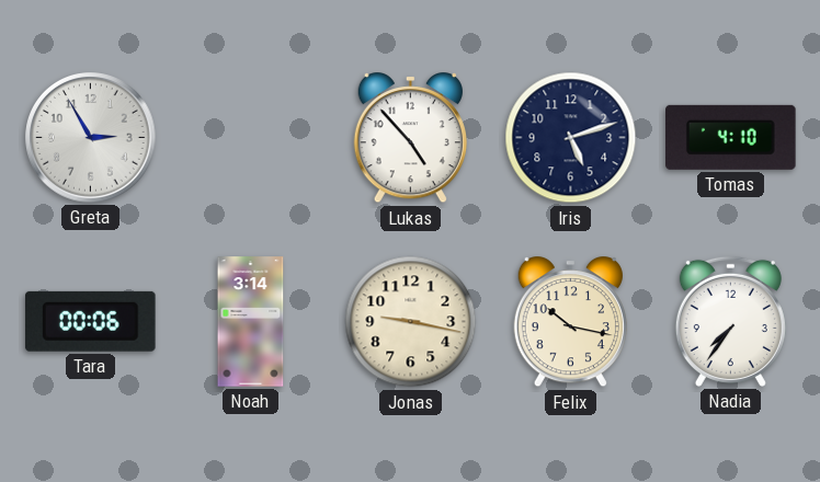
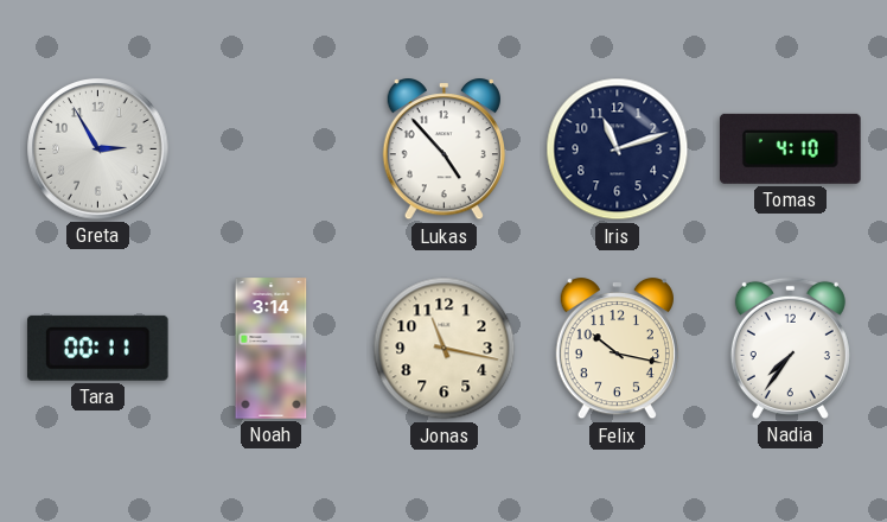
Iris: 5:12 -> 11:12
Tara: 00:06 -> 00:11
Jonas: 9:17 -> 11:17
